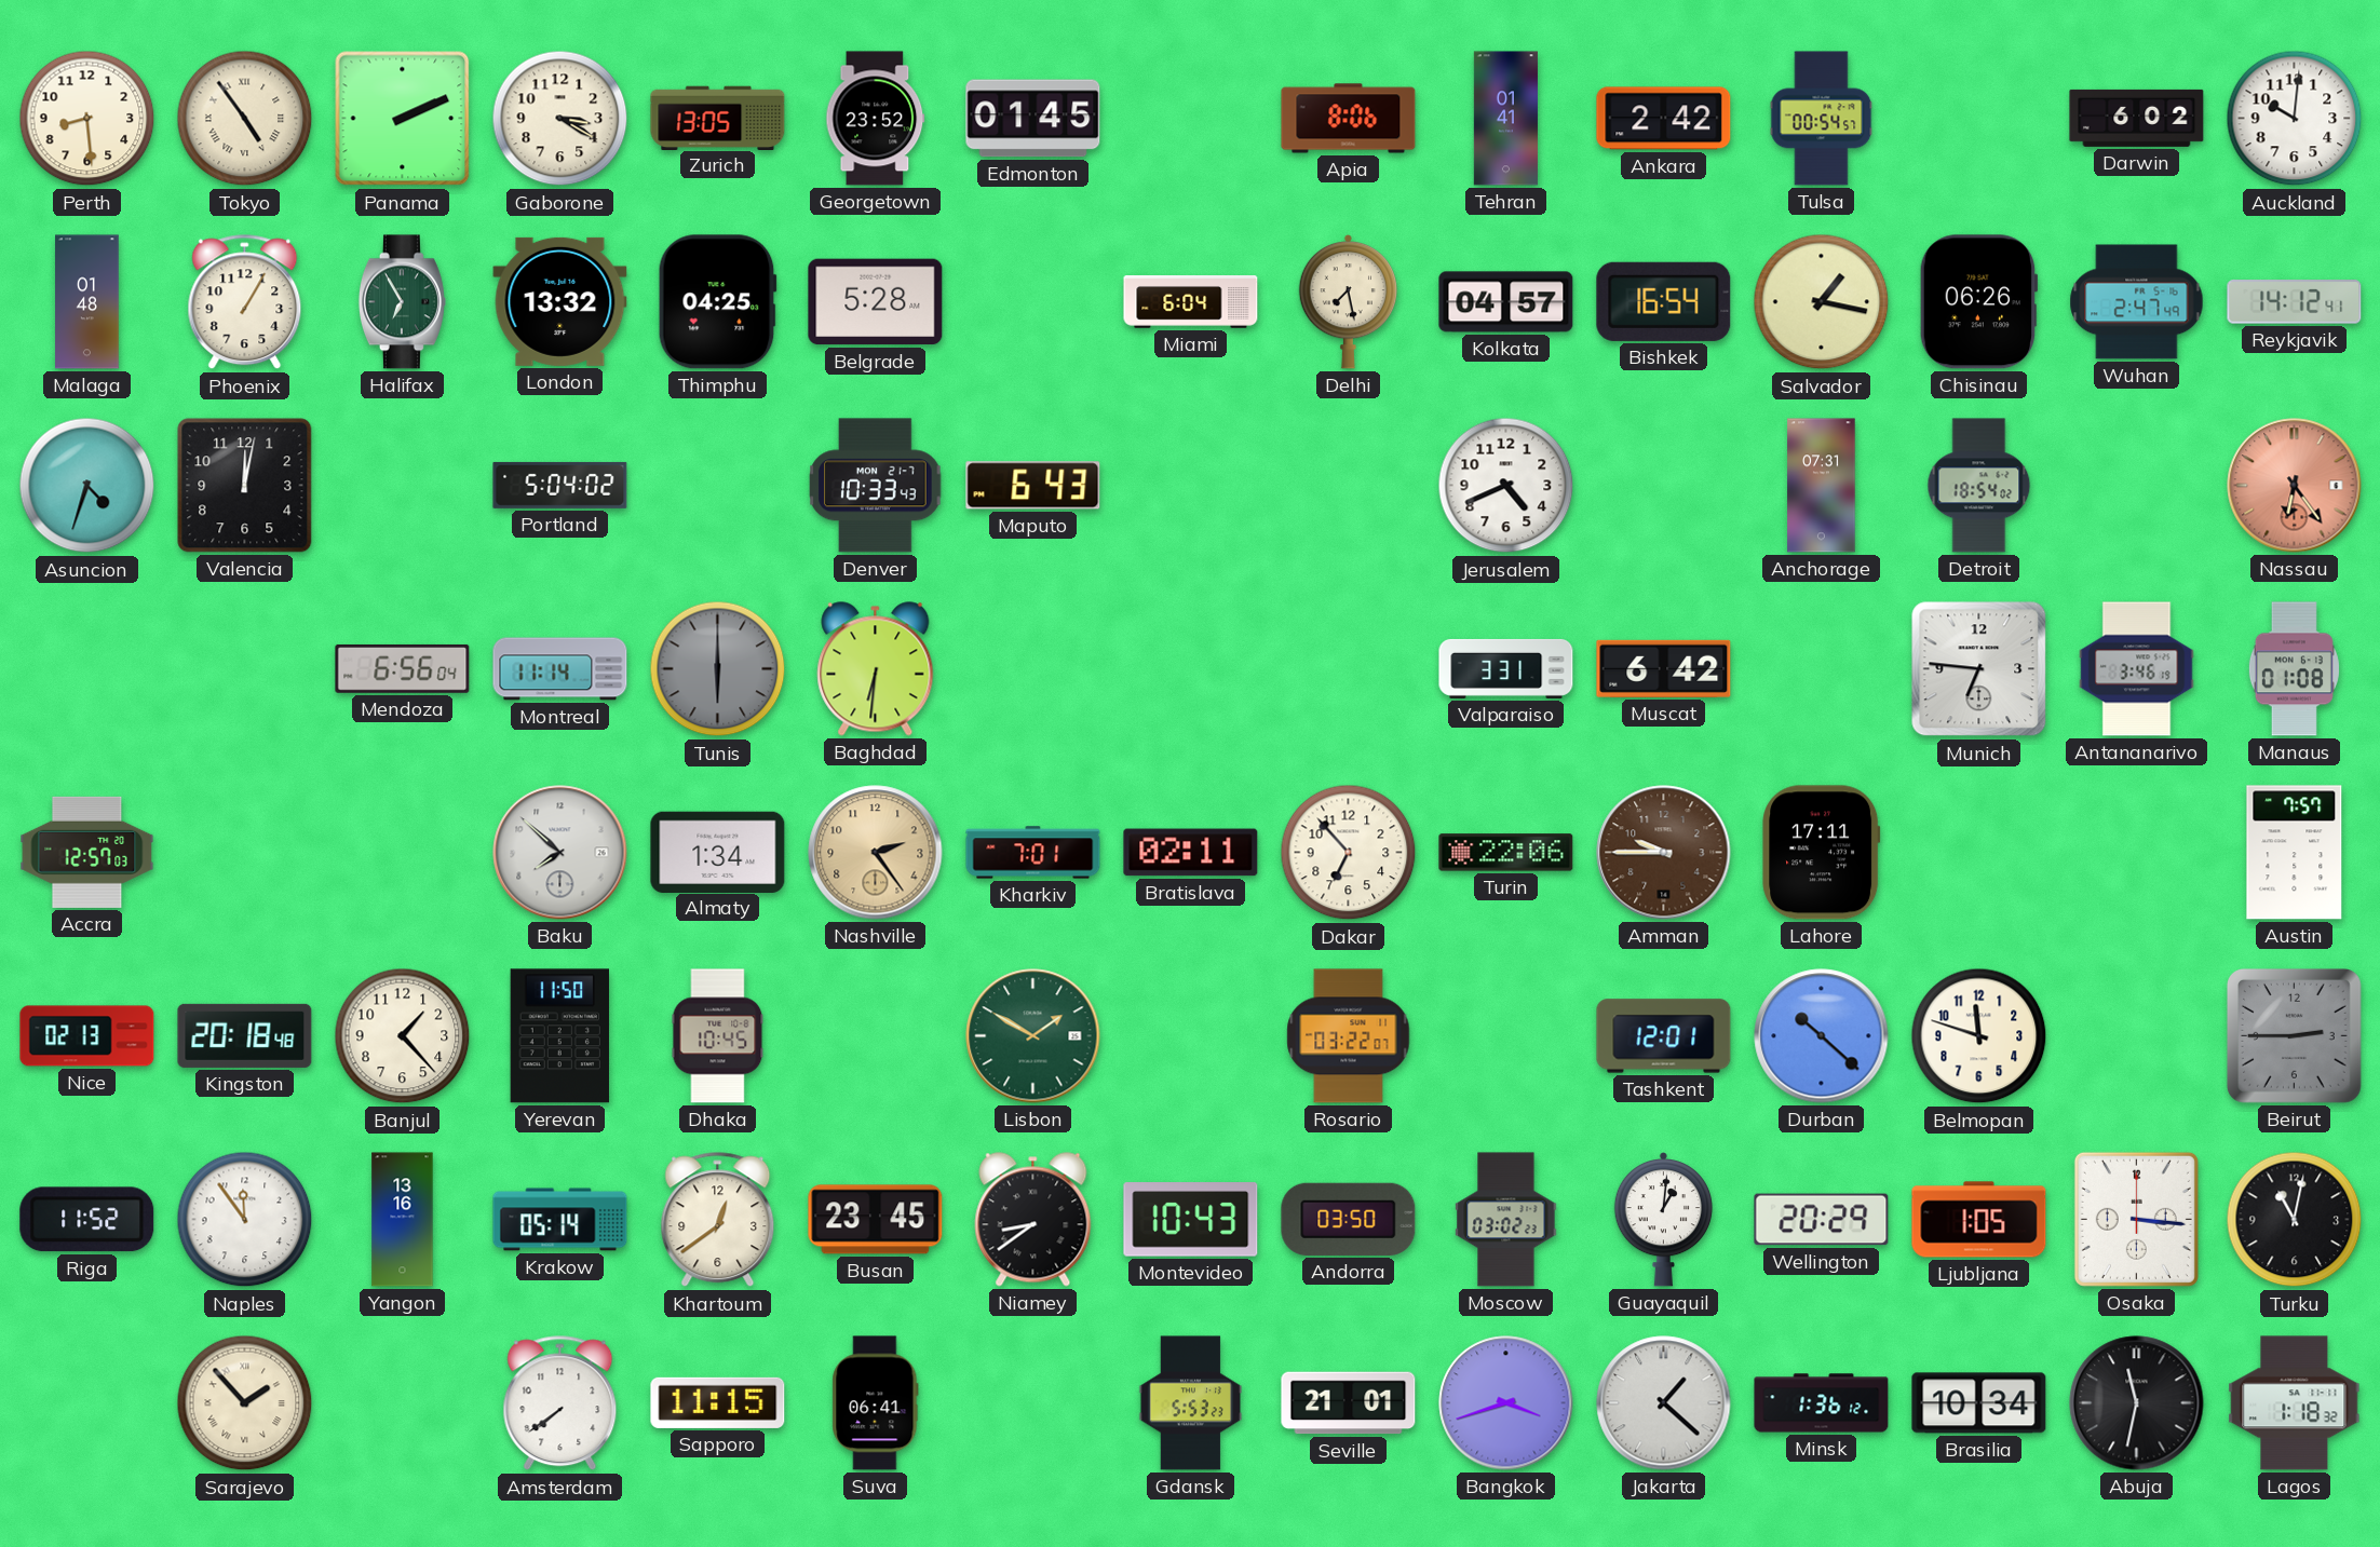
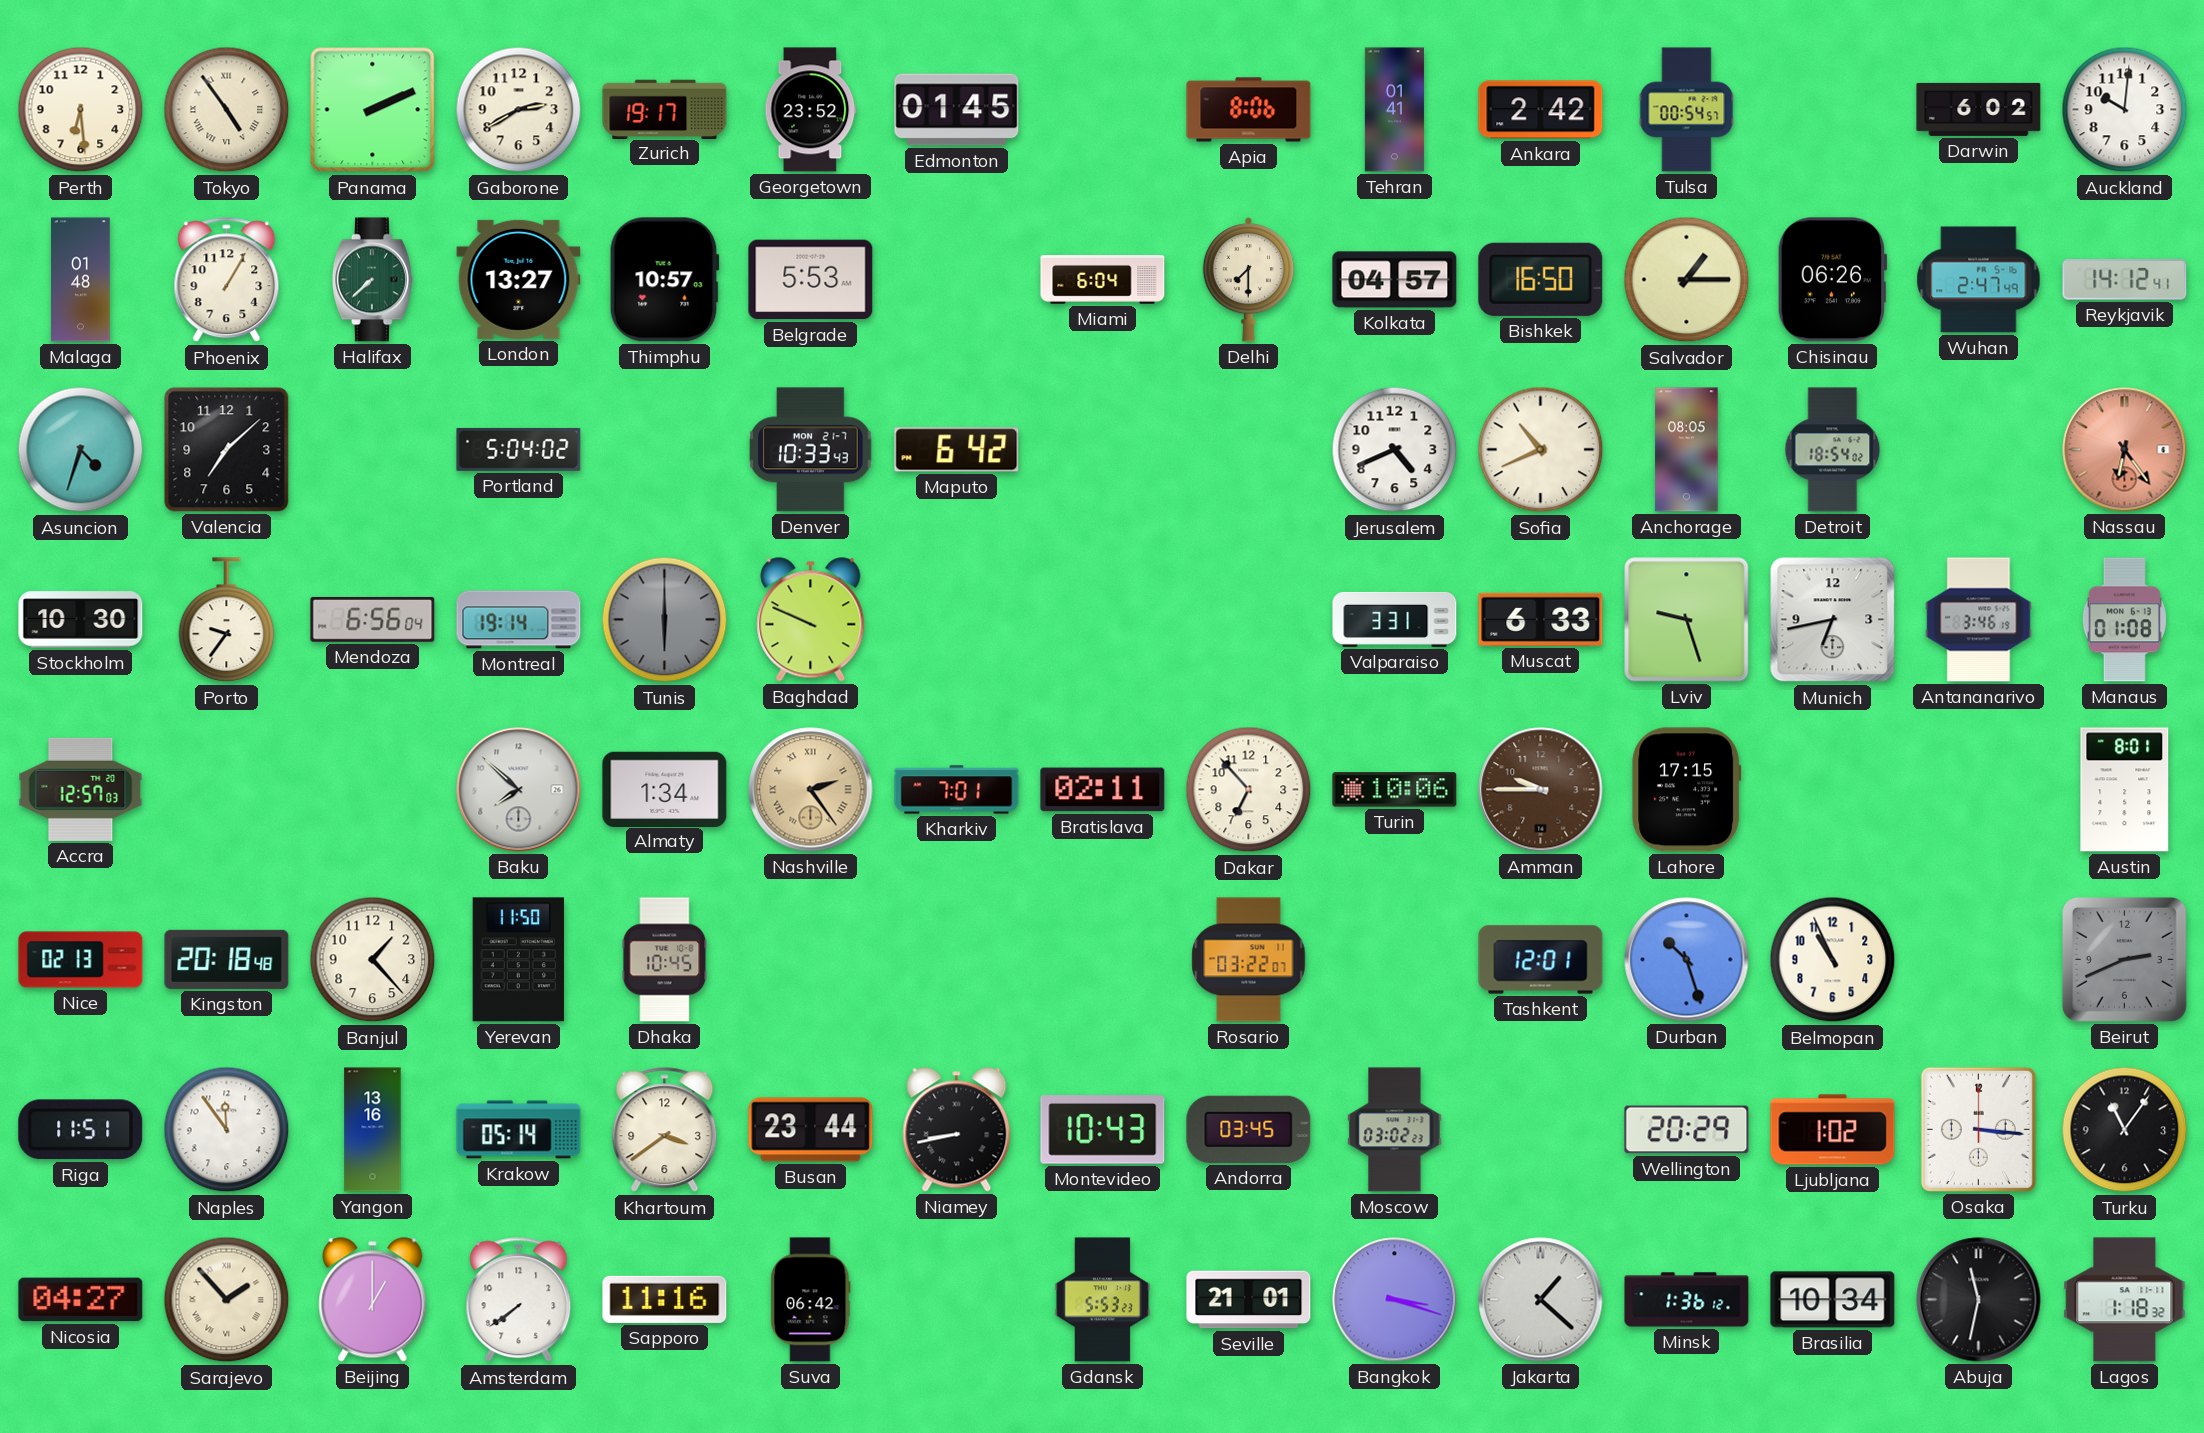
Perth: 8:29 -> 6:29
Gaborone: 3:20 -> 2:40
Zurich: 13:05 -> 19:17
Halifax: 6:55 -> 7:38
London: 13:32 -> 13:27
Thimphu: 04:25 -> 10:57
Belgrade: 5:28 -> 5:53
Delhi: 7:28 -> 7:30
Bishkek: 16:54 -> 16:50
Salvador: 1:17 -> 1:15
Valencia: 12:02 -> 7:08
Maputo: 6:43 -> 6:42
Sofia: none -> 10:41
Anchorage: 07:31 -> 08:05
Stockholm: none -> 10:30
Porto: none -> 9:36
Montreal: 11:14 -> 19:14
Baghdad: 6:31 -> 9:49
Muscat: 6:42 -> 6:33
Lviv: none -> 9:27
Munich: 6:46 -> 6:43
Nashville numerals: Arabic -> Roman
Turin: 22:06 -> 10:06
Lahore: 17:11 -> 17:15
Austin: 7:57 -> 8:01
Lisbon: 1:50 -> none
Durban: 10:22 -> 10:27
Belmopan: 11:48 -> 10:56
Beirut: 2:45 -> 2:41
Riga: 11:52 -> 11:51
Khartoum: 12:39 -> 3:39
Busan: 23:45 -> 23:44
Niamey: 8:39 -> 8:43
Andorra: 03:50 -> 03:45
Guayaquil: 1:01 -> none
Ljubljana: 1:05 -> 1:02
Turku: 11:02 -> 11:06
Nicosia: none -> 04:27
Beijing: none -> 1:00
Sapporo: 11:15 -> 11:16
Suva: 06:41 -> 06:42
Bangkok: 3:42 -> 3:18
